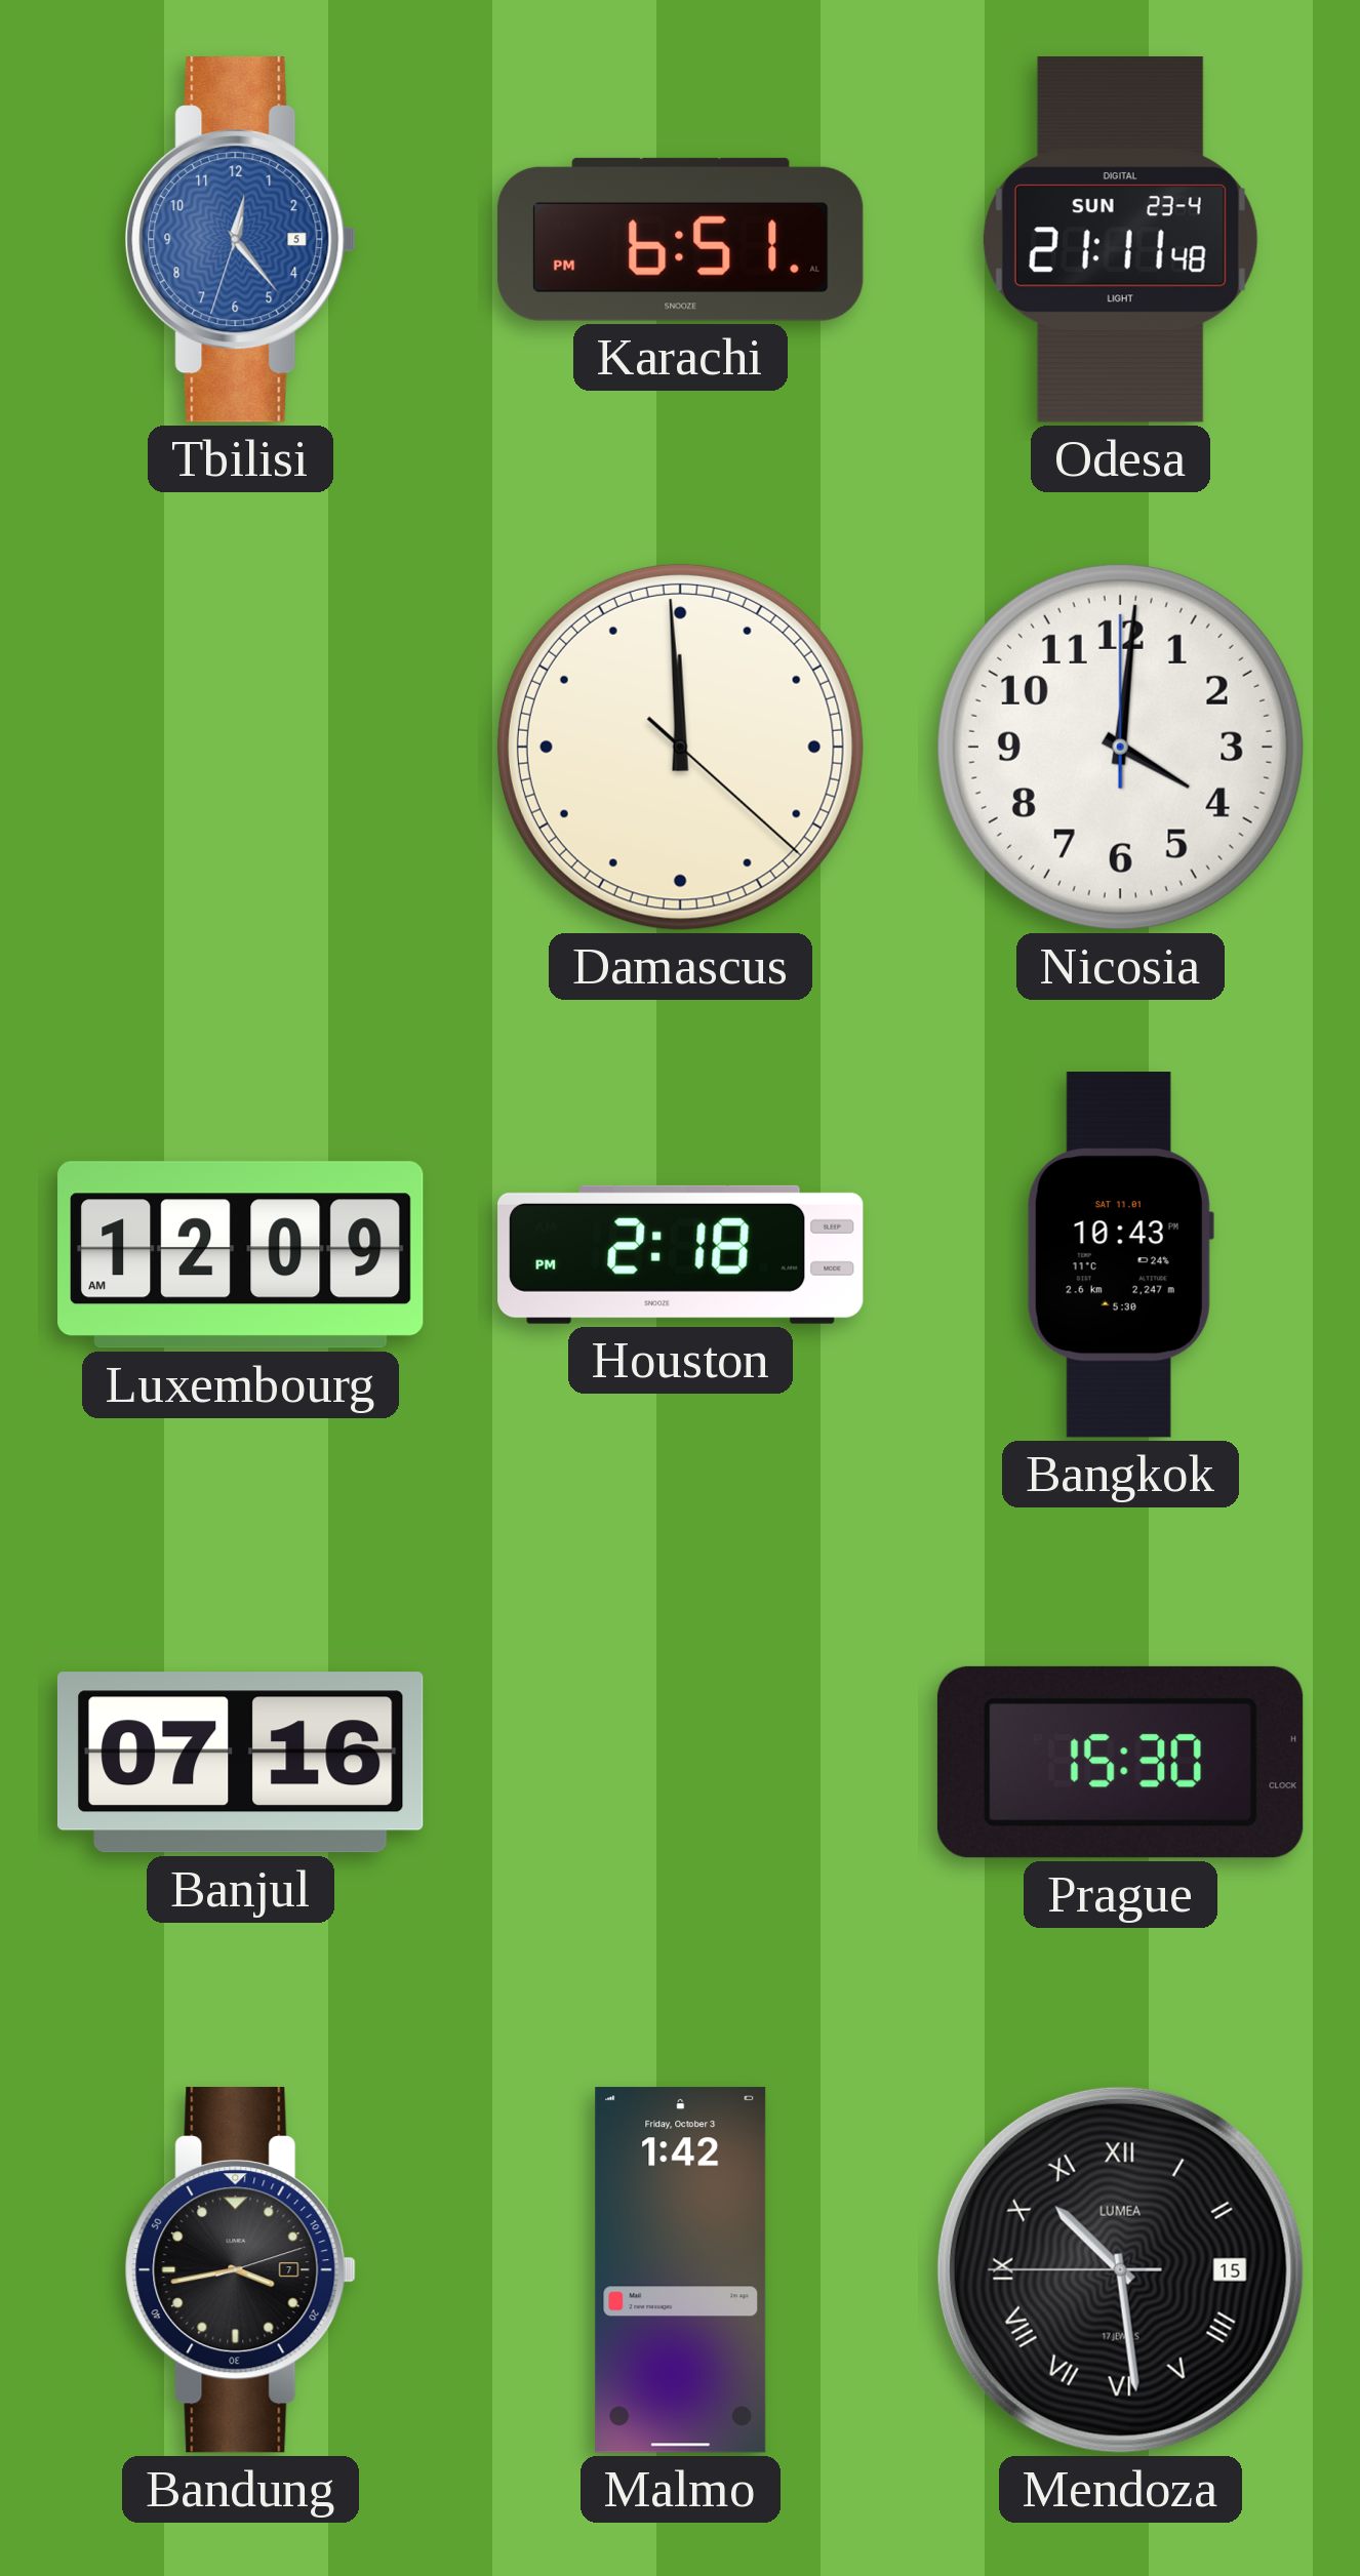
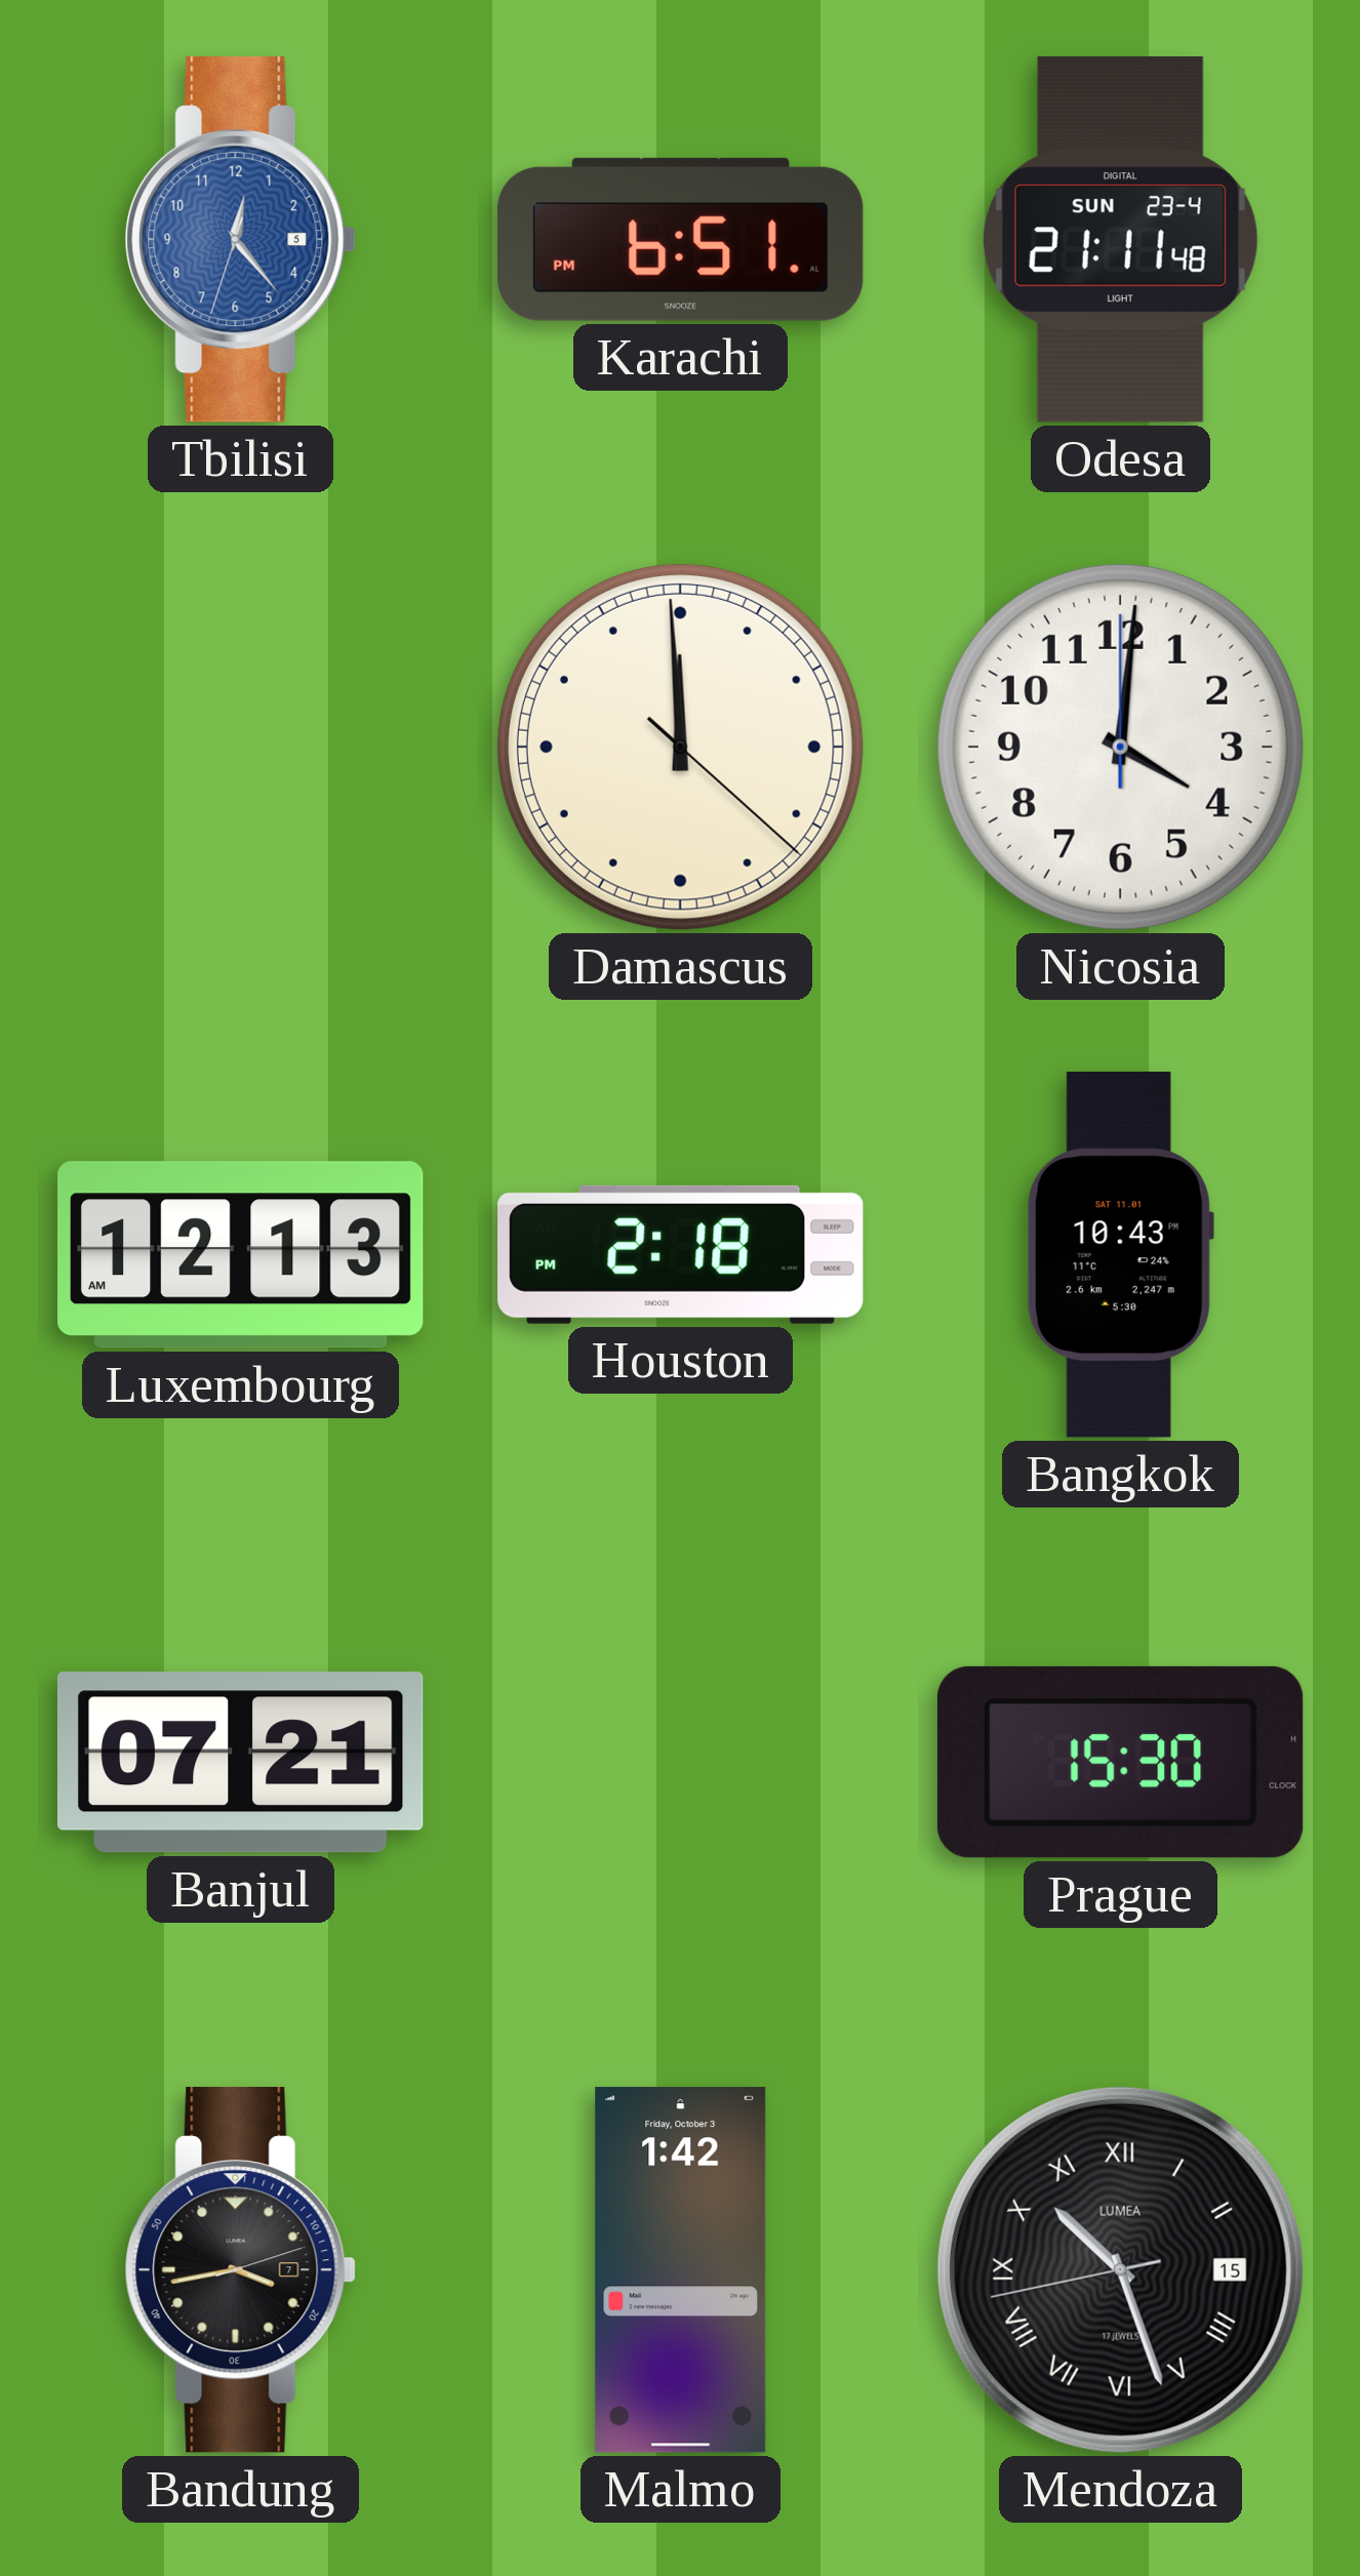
Luxembourg: 12:09 -> 12:13
Banjul: 07:16 -> 07:21
Mendoza: 10:28 -> 10:26
